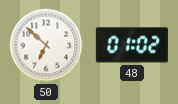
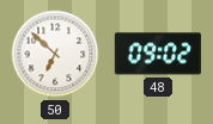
48: 01:02 -> 09:02
